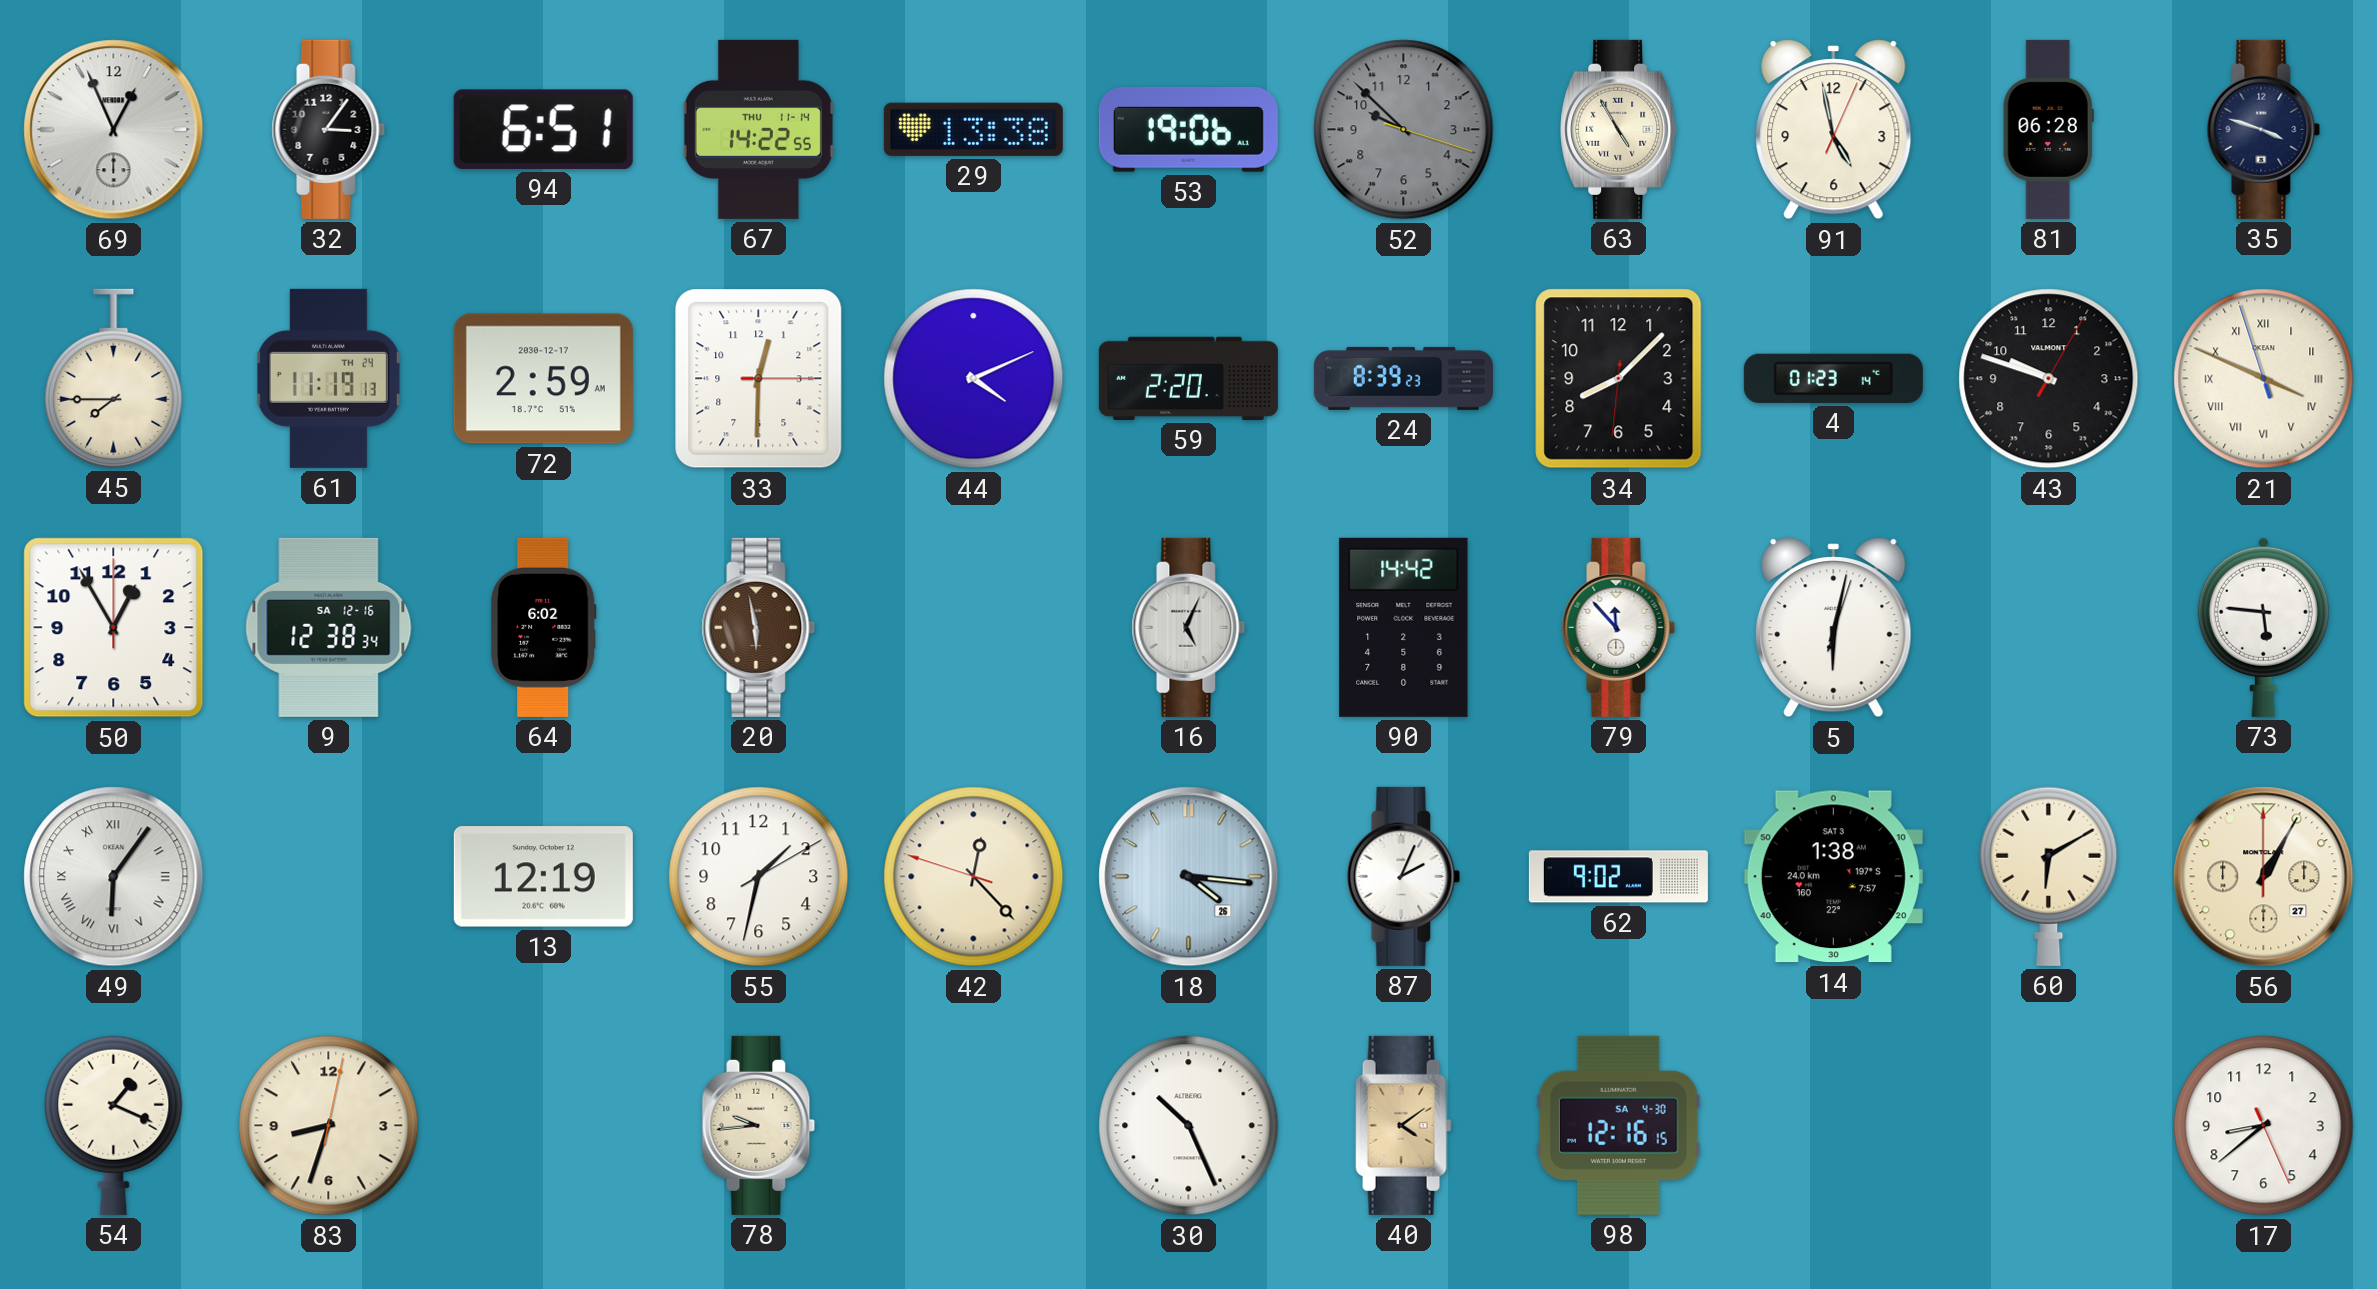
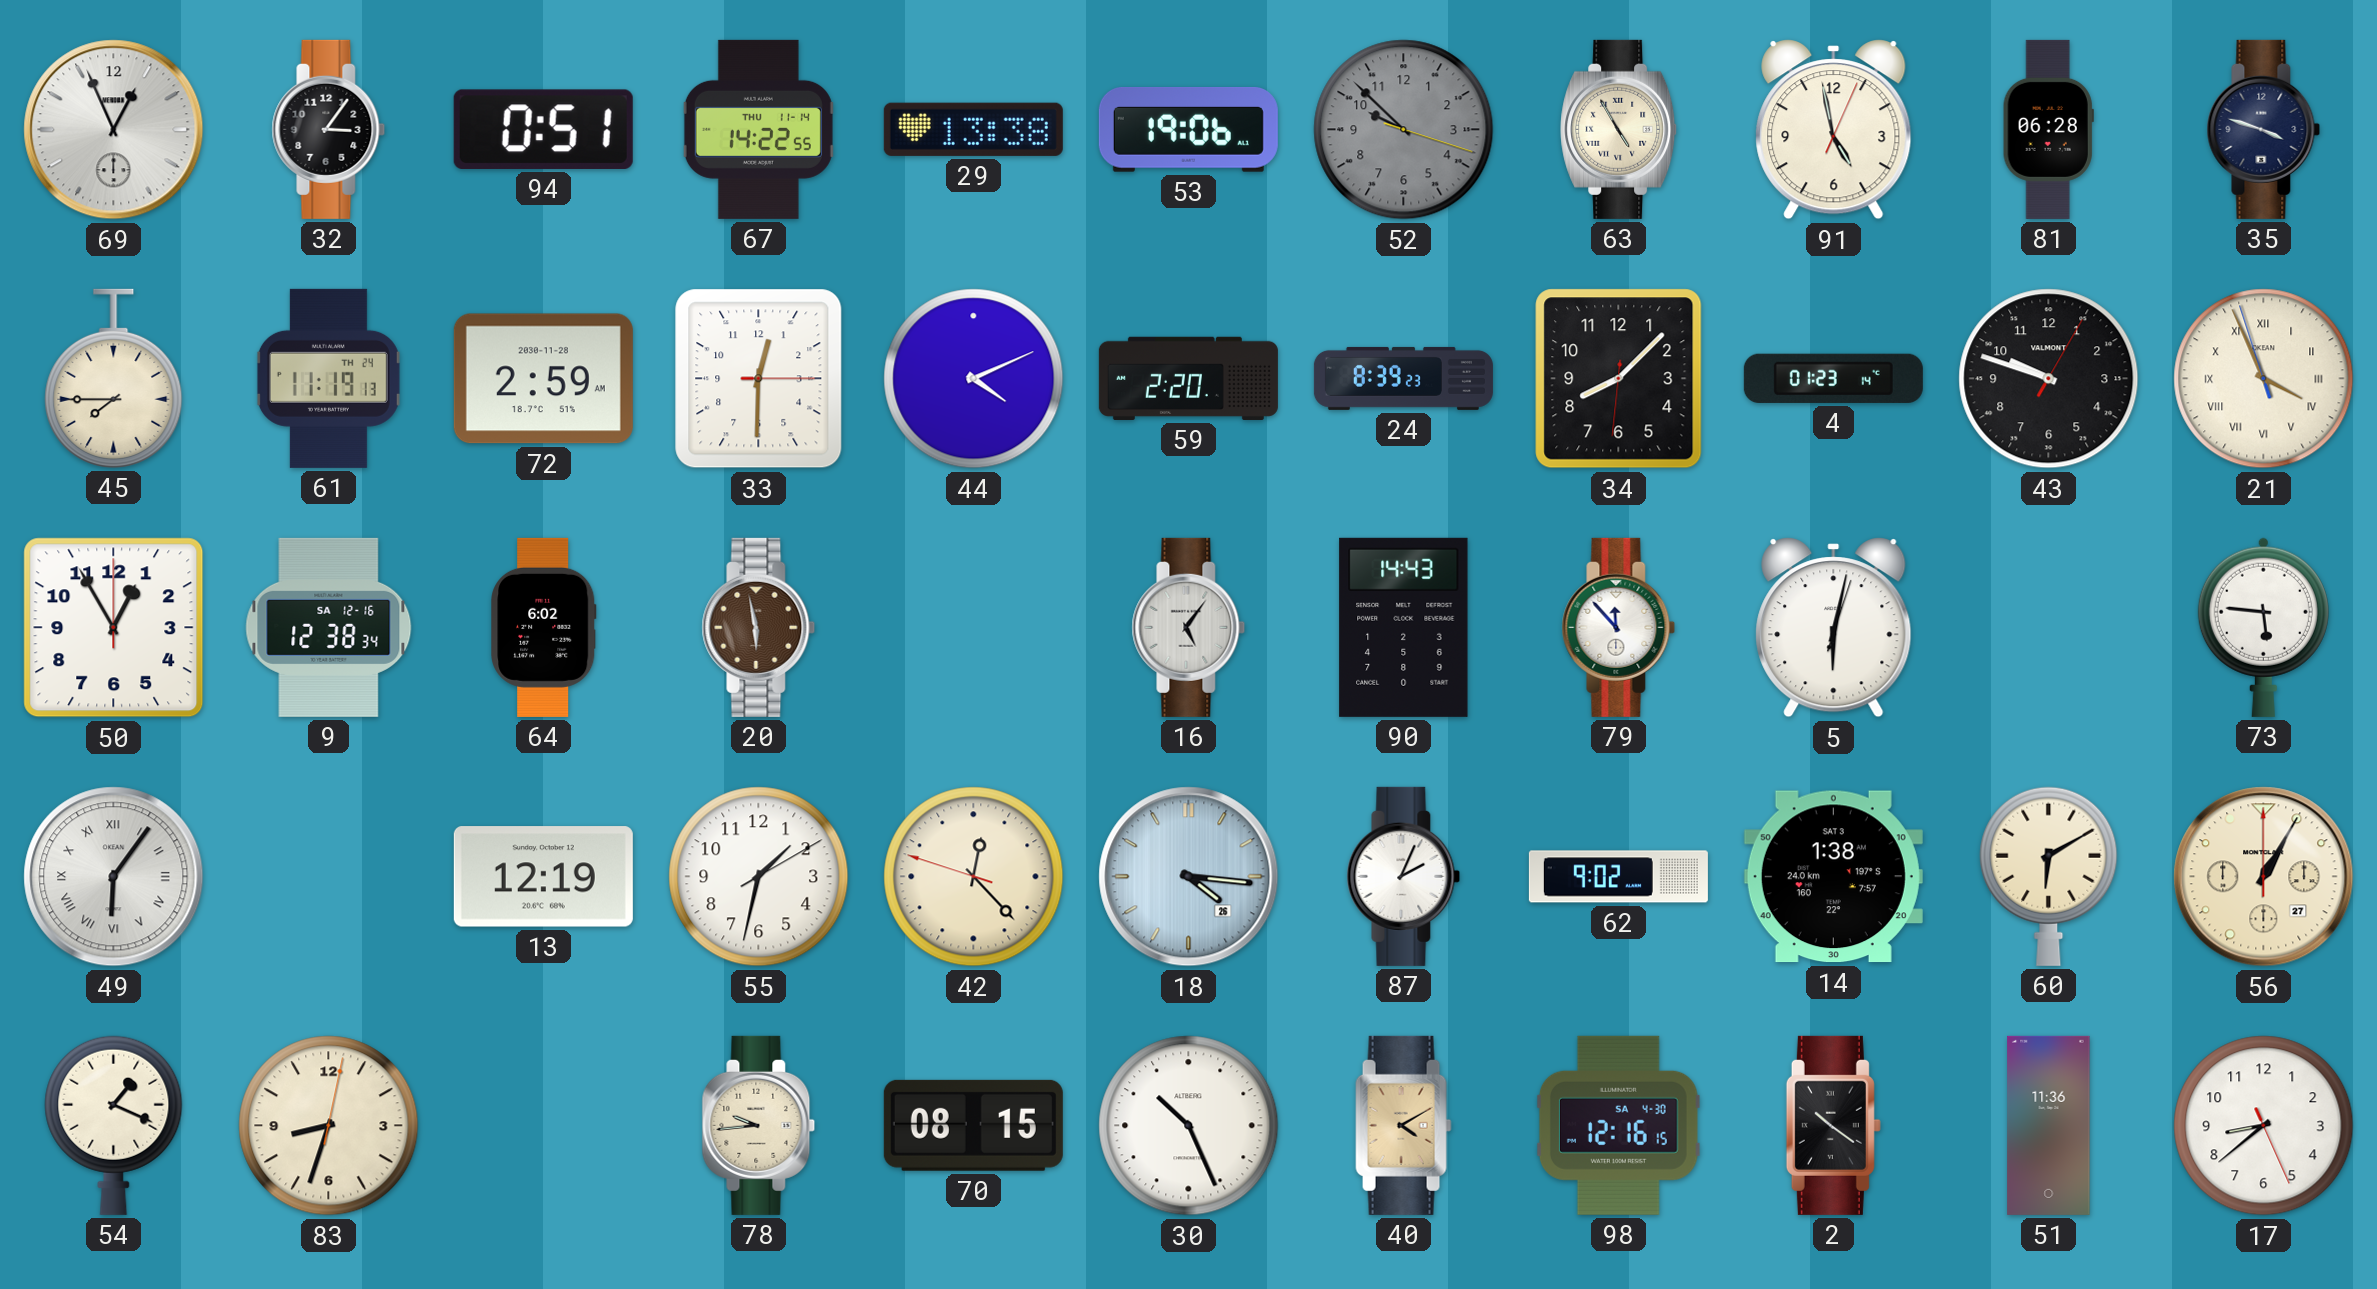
94: 6:51 -> 0:51
72 date: 2030-12-17 -> 2030-11-28
21: 3:48 -> 3:55
16: 5:04 -> 5:06
90: 14:42 -> 14:43
70: none -> 08:15
40: 4:09 -> 4:10
2: none -> 10:21
51: none -> 11:36
